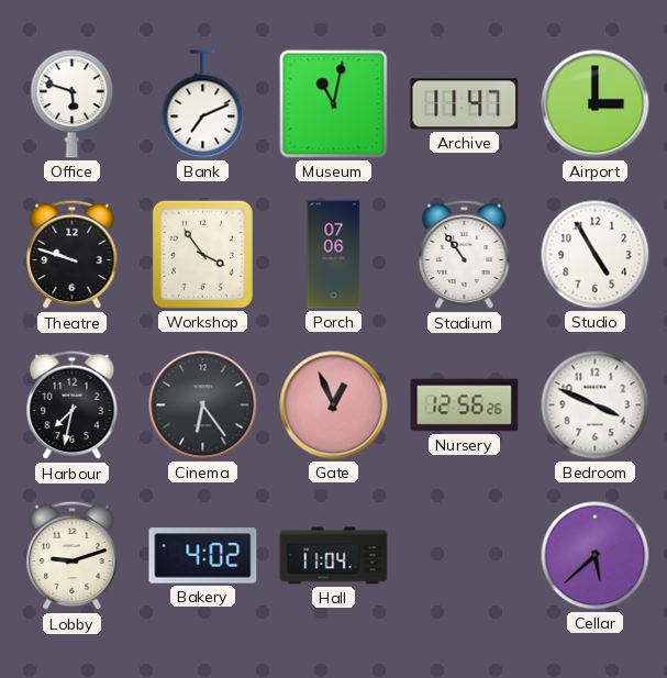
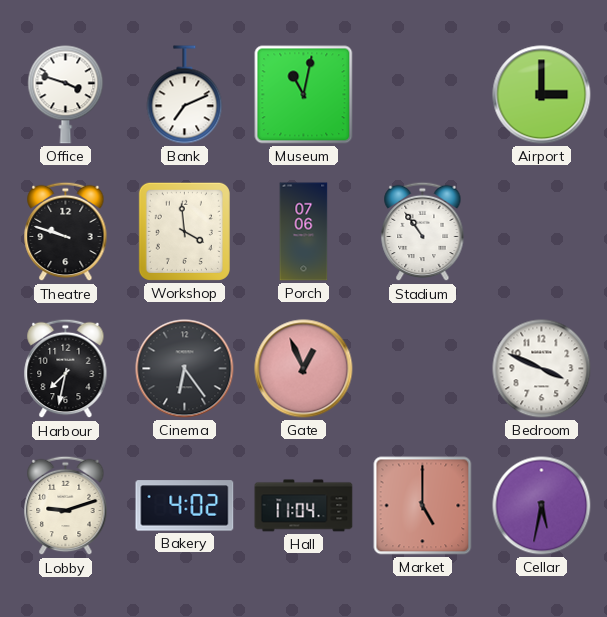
Office: 5:48 -> 3:48
Archive: 11:47 -> none
Workshop: 3:54 -> 3:59
Studio: 4:55 -> none
Nursery: 12:56 -> none
Market: none -> 5:00
Cellar: 5:38 -> 5:32
